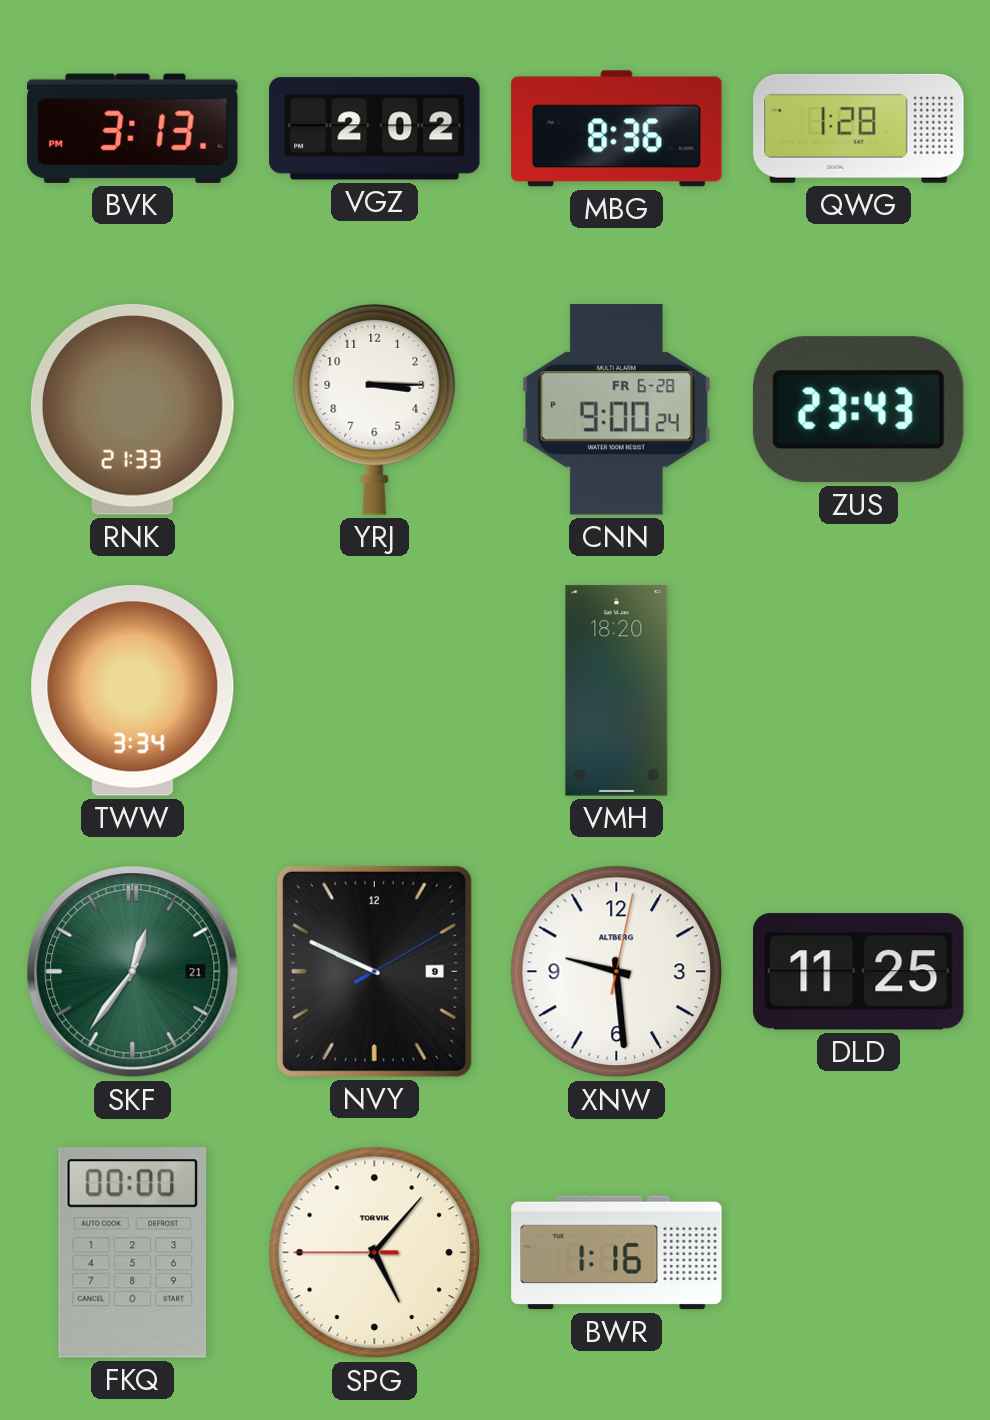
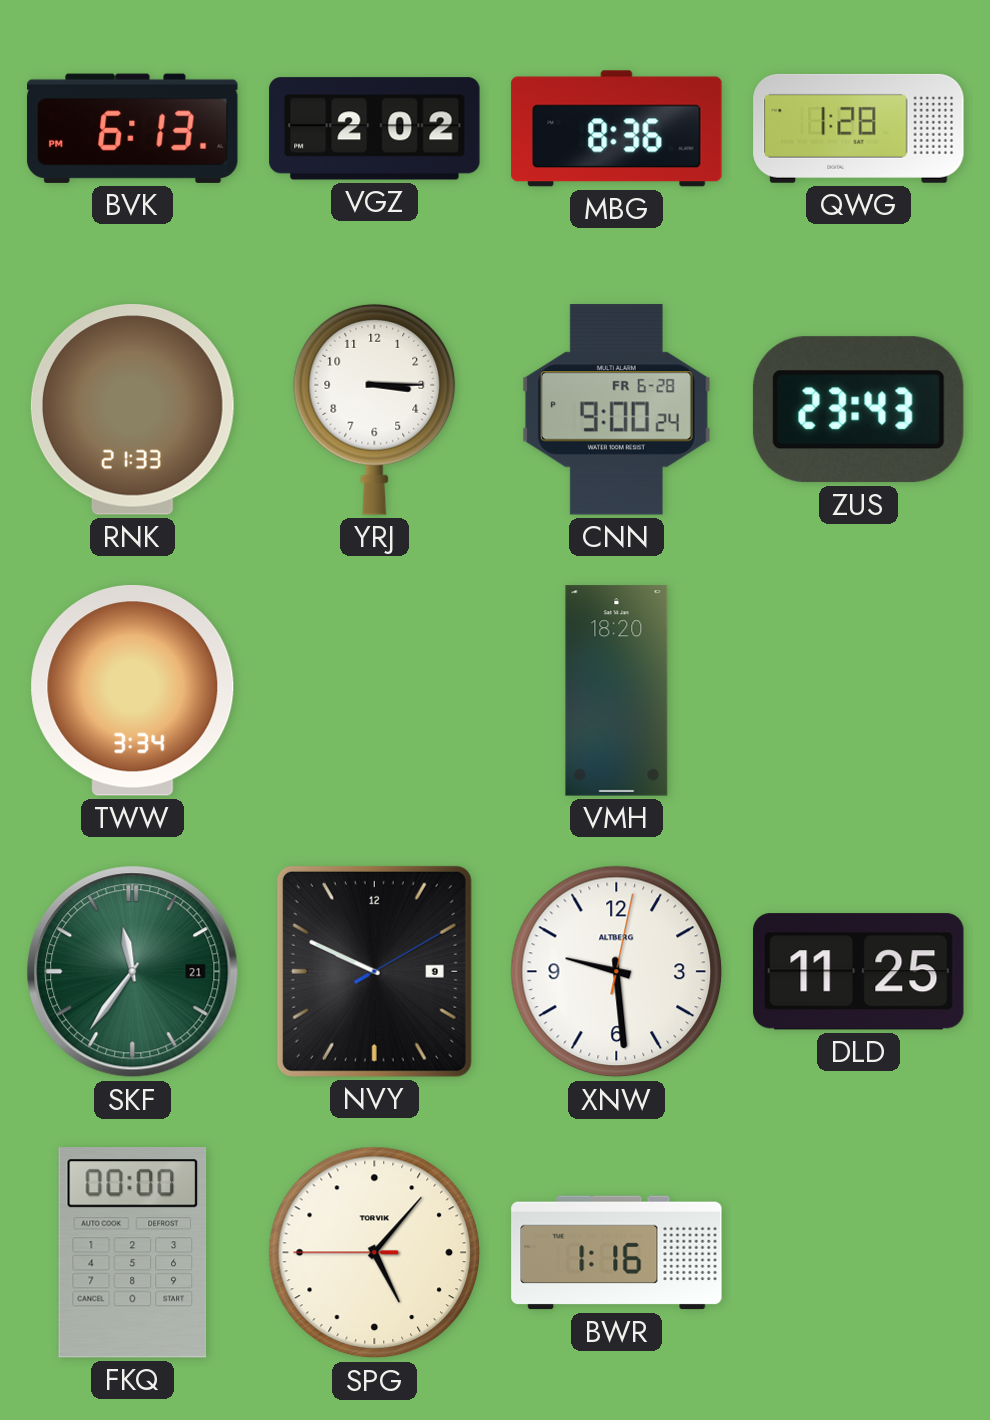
BVK: 3:13 -> 6:13
SKF: 12:36 -> 11:36
